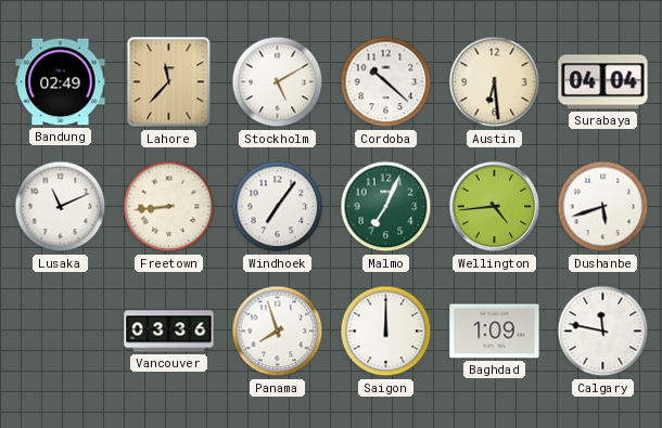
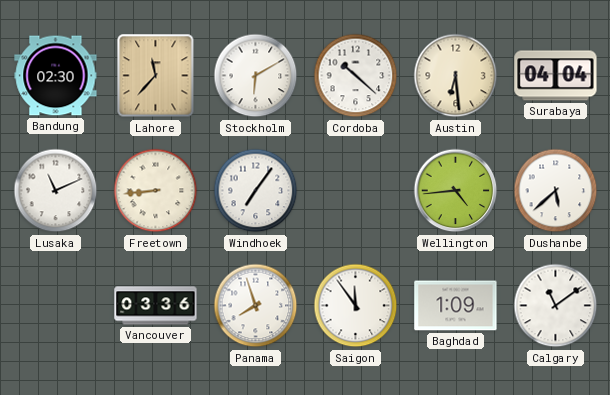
Bandung: 02:49 -> 02:30
Stockholm: 5:10 -> 6:10
Malmo: 7:04 -> none
Dushanbe: 5:42 -> 5:38
Saigon: 12:00 -> 11:54
Calgary: 11:47 -> 11:09
